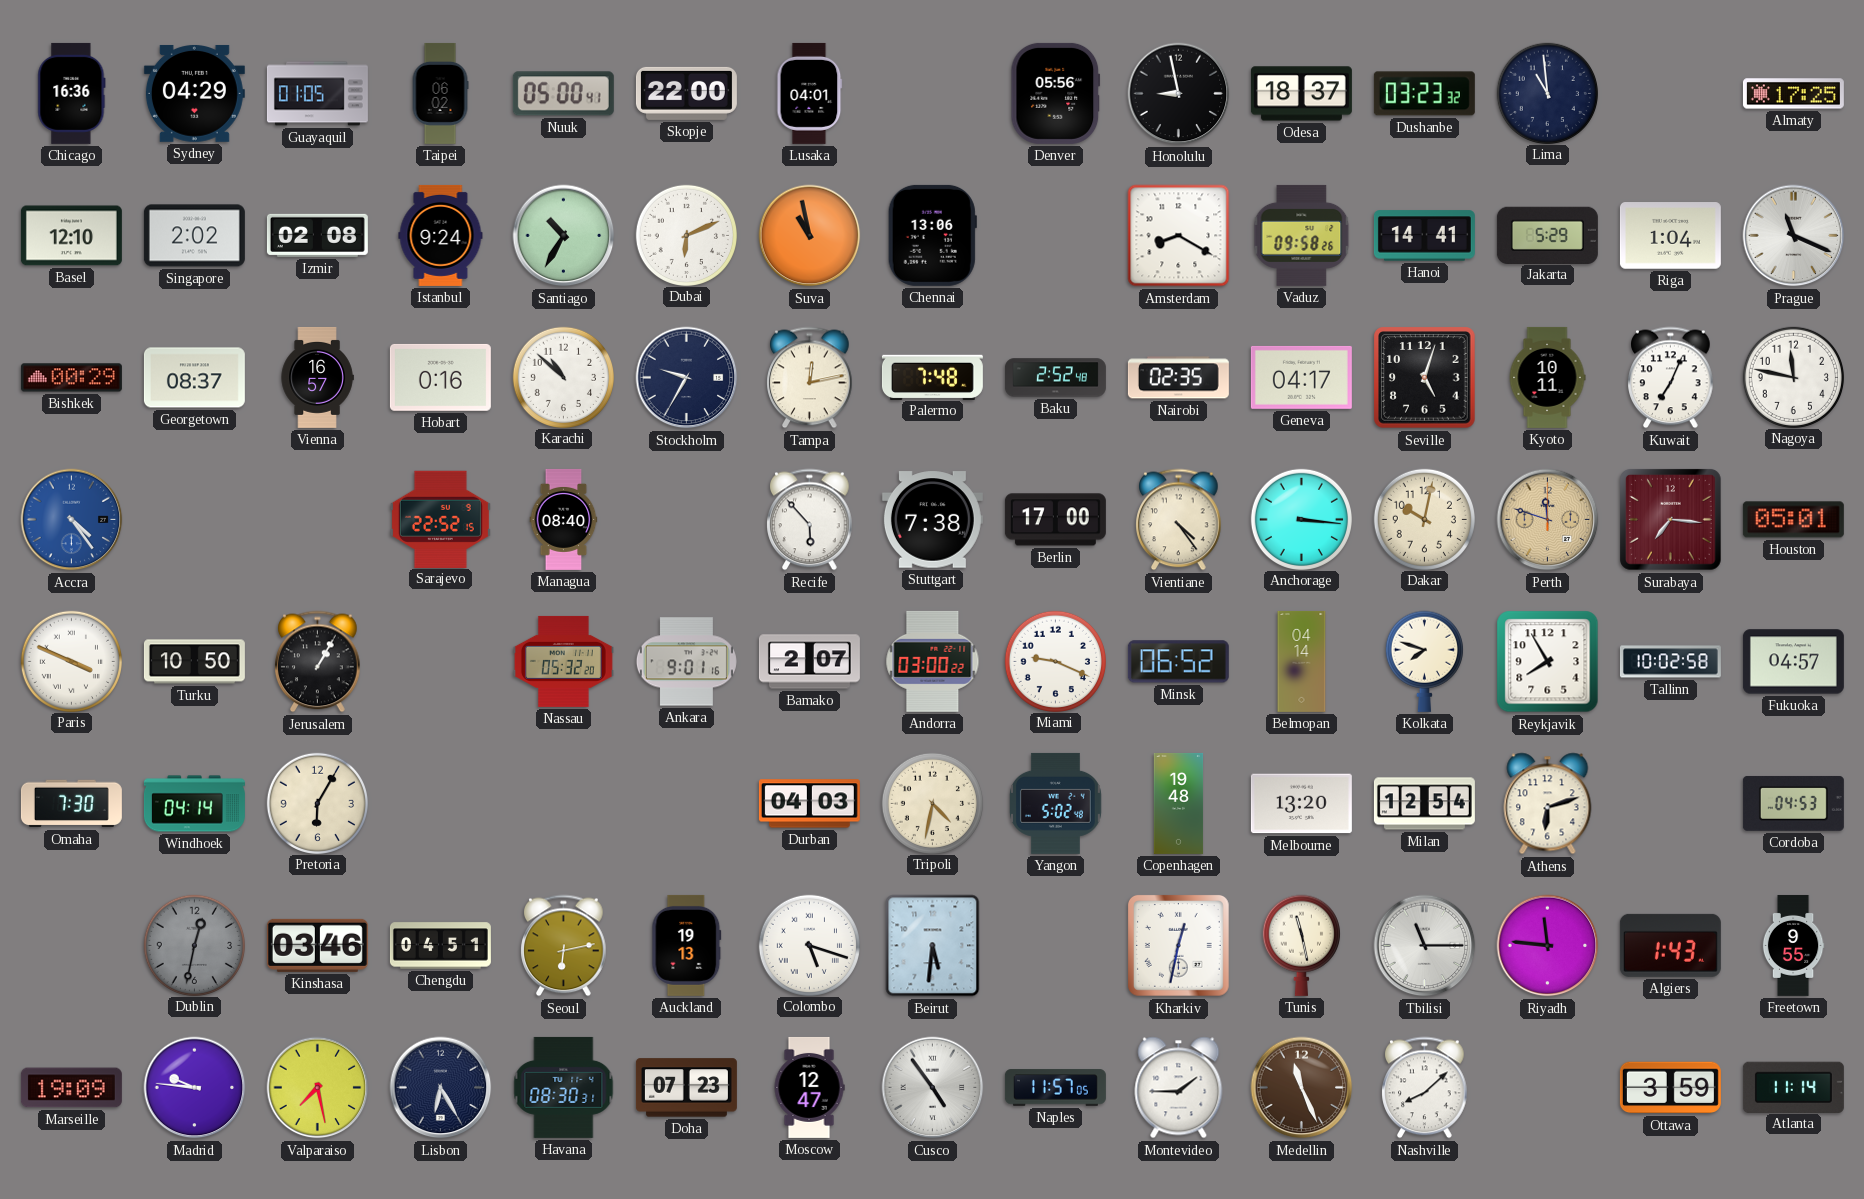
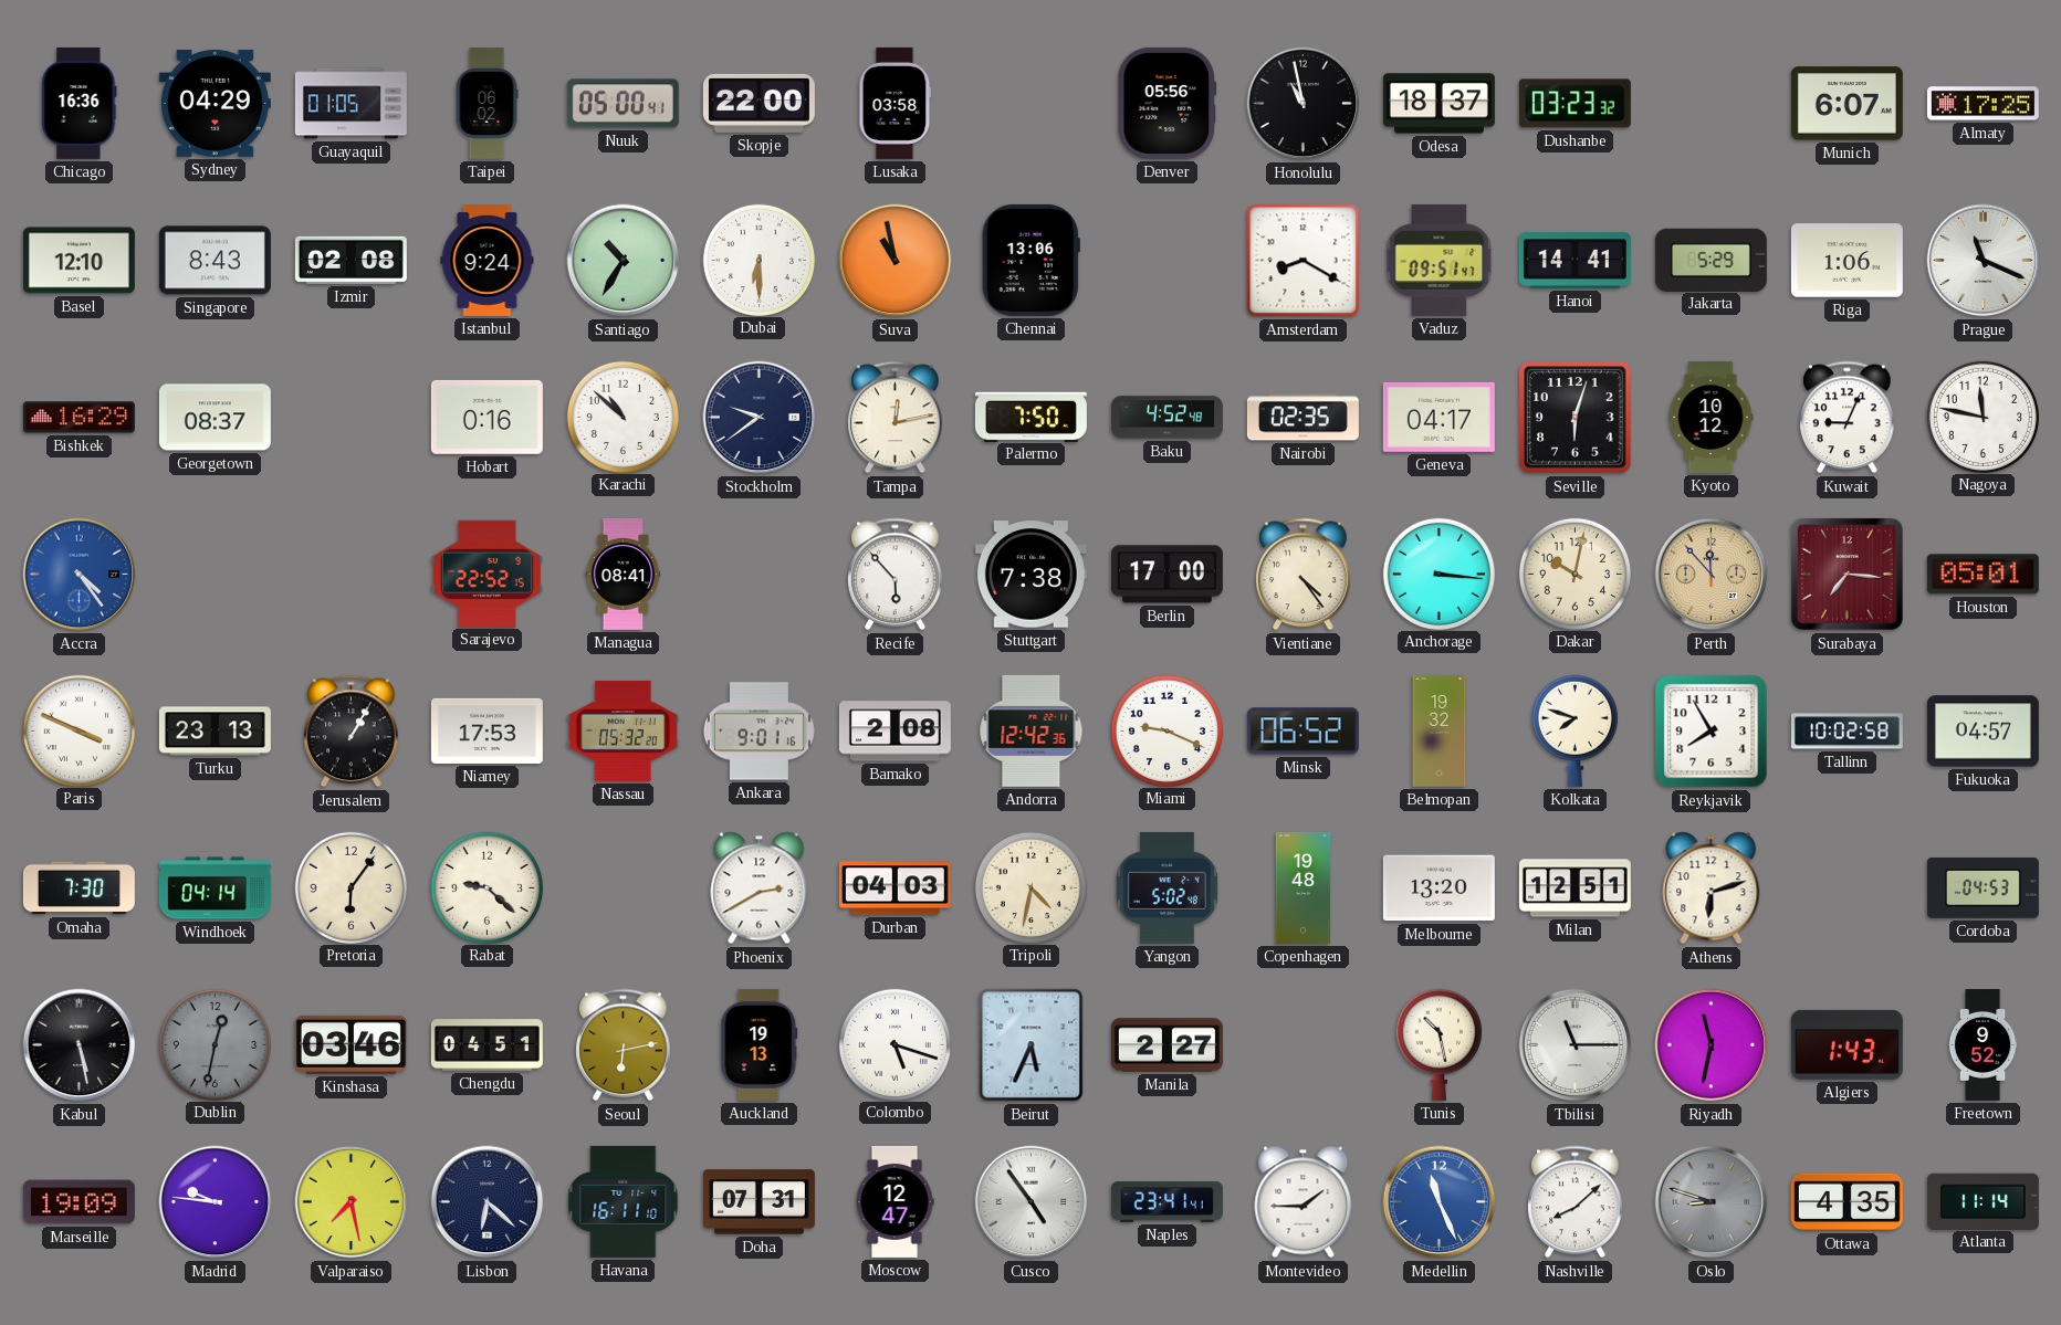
Lusaka: 04:01 -> 03:58
Honolulu: 8:58 -> 10:58
Lima: 10:59 -> none
Munich: none -> 6:07
Singapore: 2:02 -> 8:43
Dubai: 6:11 -> 6:30
Vaduz: 09:58 -> 09:51
Riga: 1:04 -> 1:06
Bishkek: 00:29 -> 16:29
Vienna: 16:57 -> none
Stockholm: 9:35 -> 9:39
Palermo: 7:48 -> 7:50
Baku: 2:52 -> 4:52
Seville: 5:03 -> 6:03
Kyoto: 10:11 -> 10:12
Kuwait: 7:04 -> 9:04
Managua: 08:40 -> 08:41
Perth: 11:48 -> 11:53
Turku: 10:50 -> 23:13
Niamey: none -> 17:53
Bamako: 2:07 -> 2:08
Andorra: 03:00 -> 12:42
Belmopan: 04:14 -> 19:32
Pretoria: 6:05 -> 6:06
Rabat: none -> 9:22
Phoenix: none -> 2:40
Milan: 12:54 -> 12:51
Kabul: none -> 5:28
Beirut: 5:31 -> 5:34
Manila: none -> 2:27
Kharkiv: 12:32 -> none
Tunis: 11:28 -> 10:28
Riyadh: 11:46 -> 11:32
Freetown: 9:55 -> 9:52
Lisbon: 6:25 -> 6:22
Havana: 08:30 -> 16:11
Doha: 07:23 -> 07:31
Naples: 11:57 -> 23:41
Medellin dial: brown -> blue
Oslo: none -> 8:48
Ottawa: 3:59 -> 4:35
